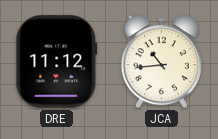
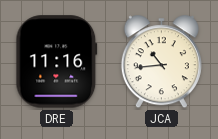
DRE: 11:12 -> 11:16
